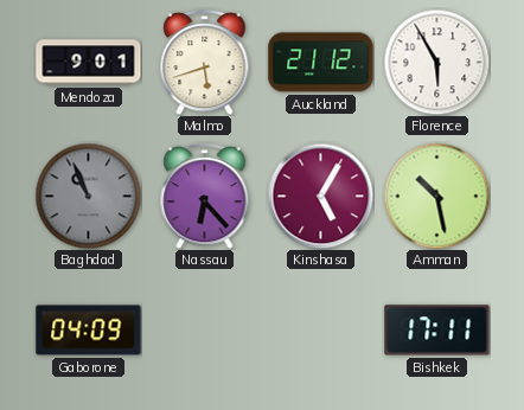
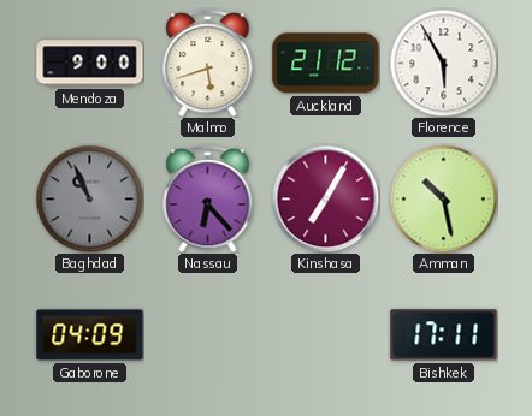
Mendoza: 9:01 -> 9:00
Kinshasa: 5:05 -> 7:05
